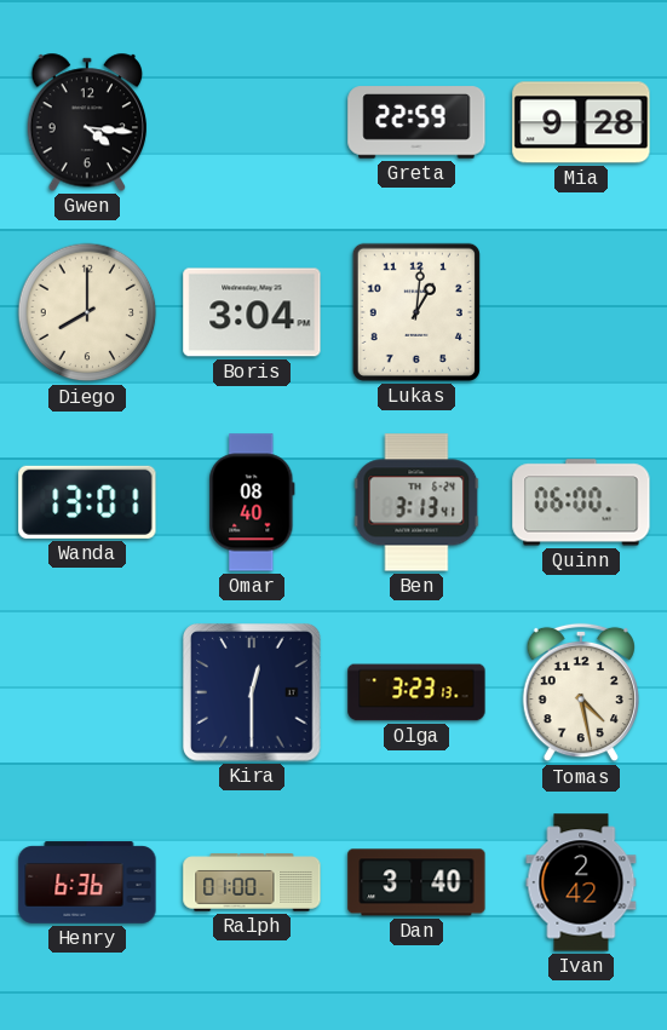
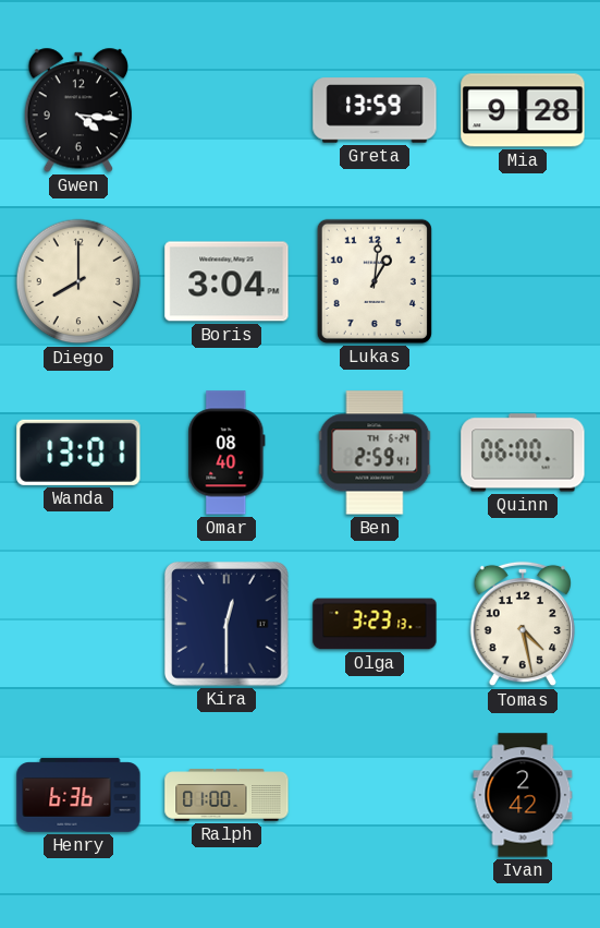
Greta: 22:59 -> 13:59
Ben: 3:13 -> 2:59
Dan: 3:40 -> none
